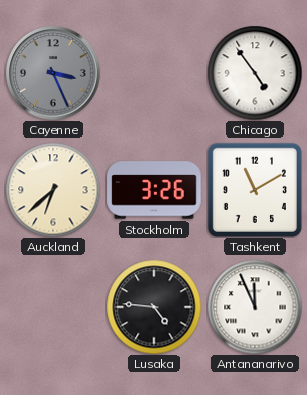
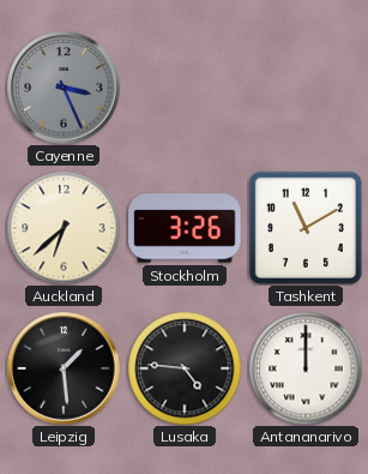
Chicago: 4:54 -> none
Leipzig: none -> 1:29
Antananarivo: 11:56 -> 12:00
